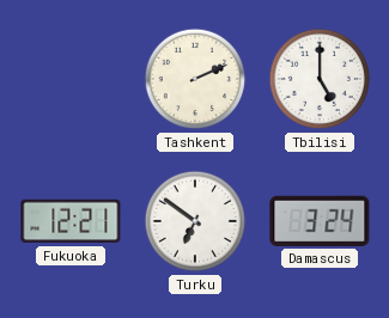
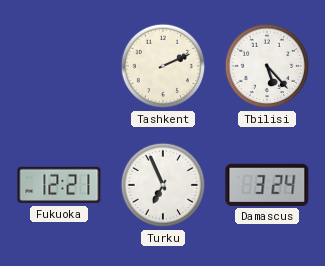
Tbilisi: 5:00 -> 5:23
Turku: 6:51 -> 6:56
